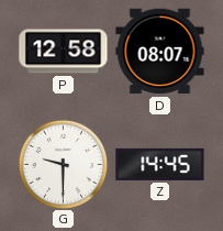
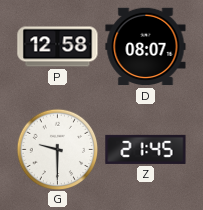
Z: 14:45 -> 21:45
